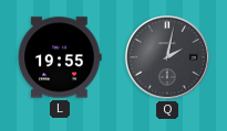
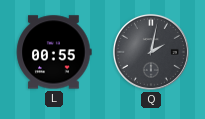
L: 19:55 -> 00:55
